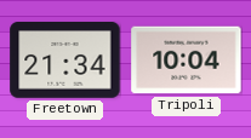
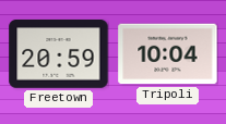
Freetown: 21:34 -> 20:59
